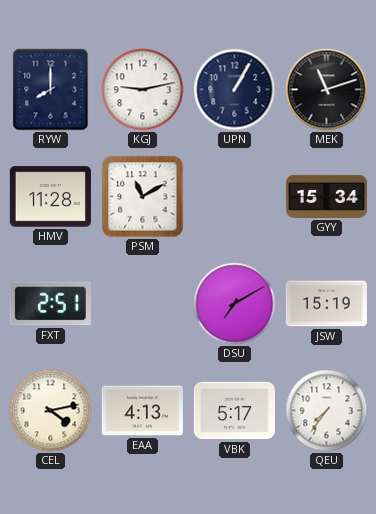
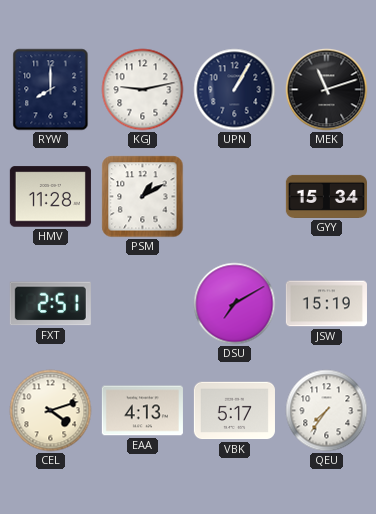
PSM: 11:10 -> 1:10
CEL: 4:13 -> 4:12
